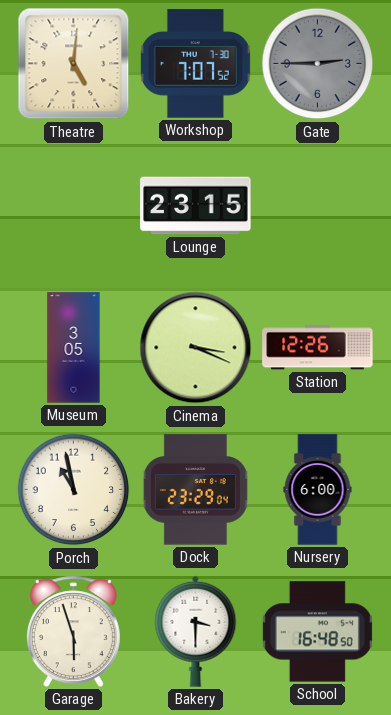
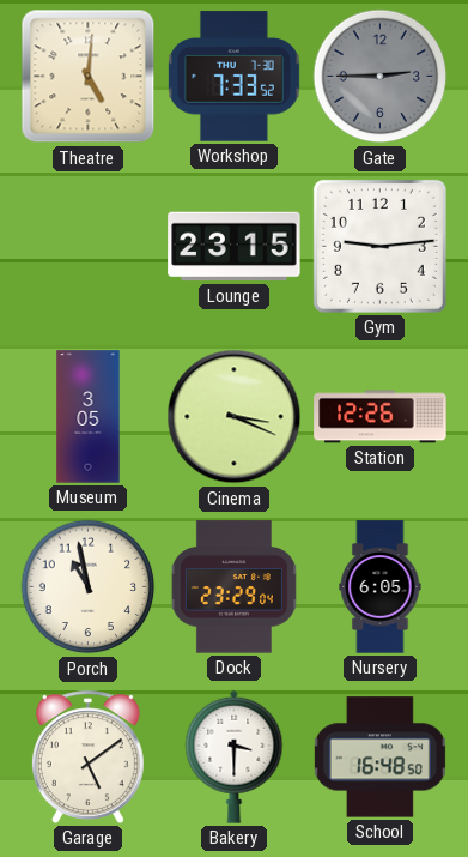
Workshop: 7:07 -> 7:33
Gym: none -> 9:14
Nursery: 6:00 -> 6:05
Garage: 5:57 -> 5:09
